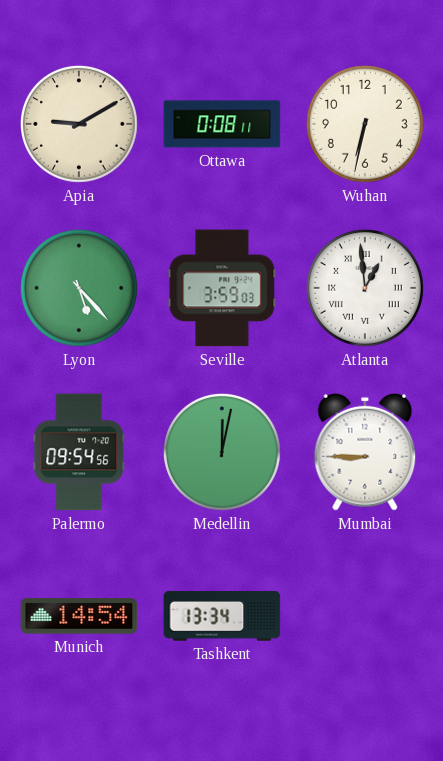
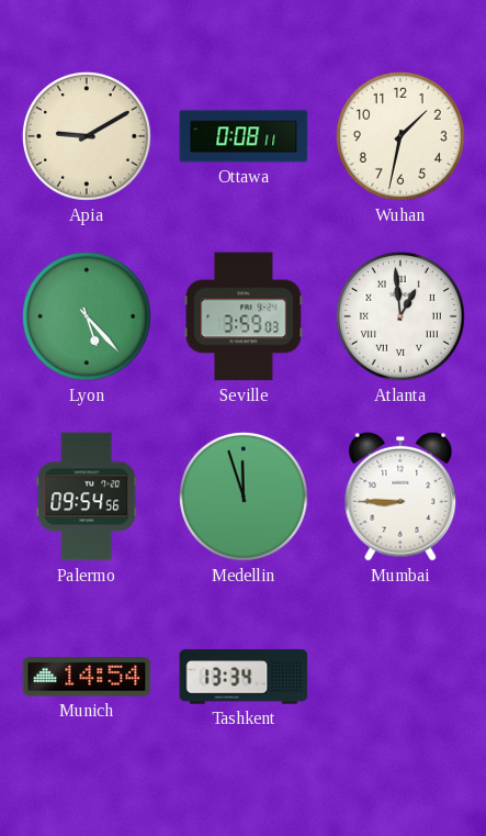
Wuhan: 6:32 -> 1:32
Medellin: 12:02 -> 11:57
